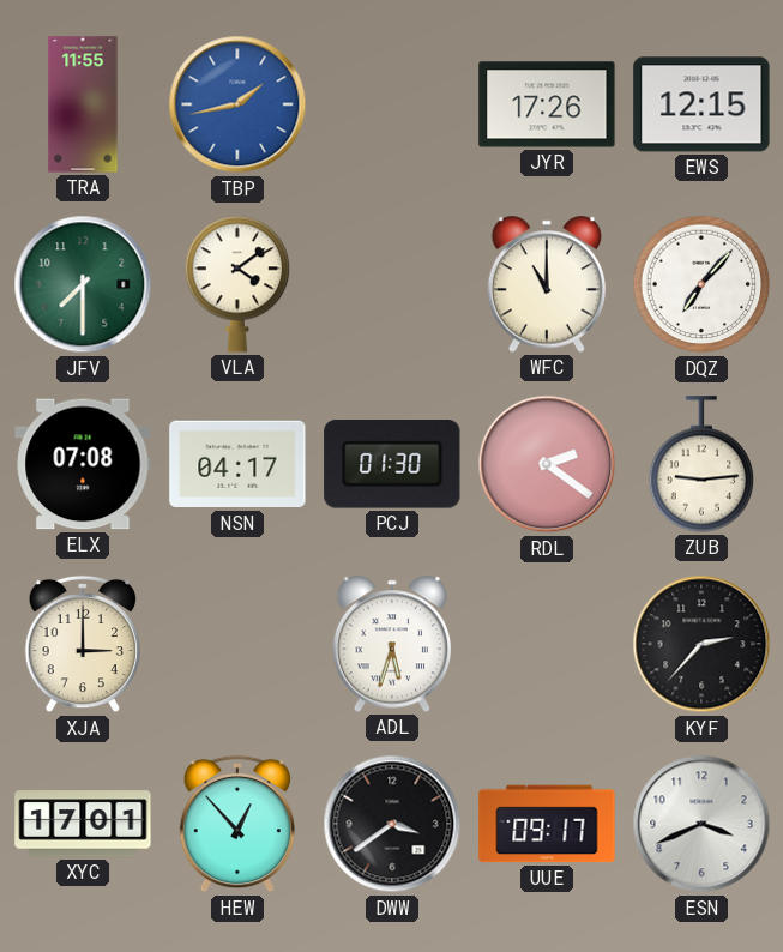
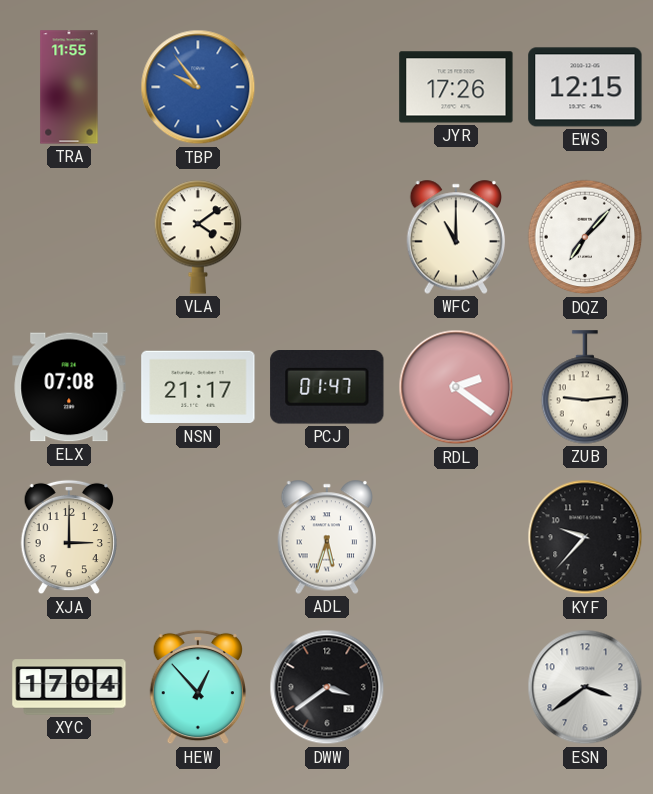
TBP: 1:43 -> 9:54
JFV: 7:30 -> none
NSN: 04:17 -> 21:17
PCJ: 01:30 -> 01:47
KYF: 2:37 -> 9:37
XYC: 17:01 -> 17:04
UUE: 09:17 -> none
ESN: 3:41 -> 3:39
